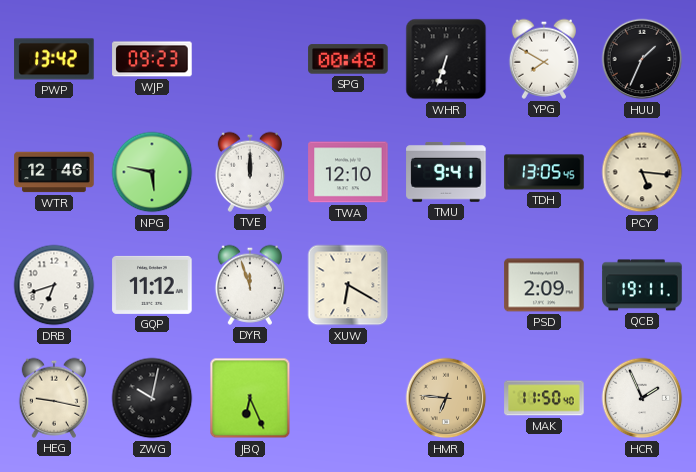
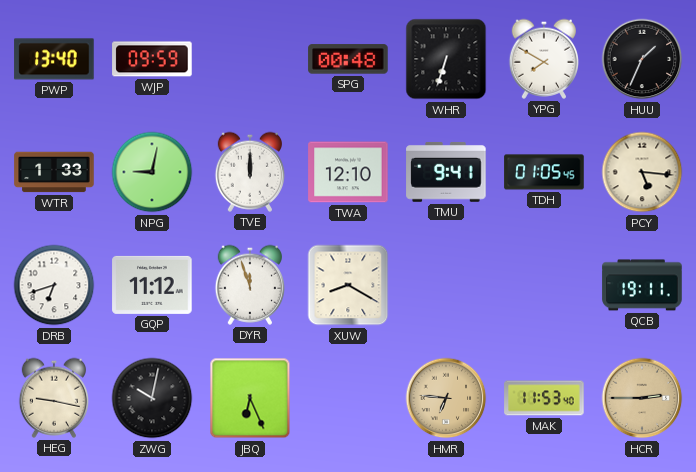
PWP: 13:42 -> 13:40
WJP: 09:23 -> 09:59
WTR: 12:46 -> 1:33
NPG: 5:47 -> 9:02
TDH: 13:05 -> 01:05
XUW: 6:20 -> 8:20
PSD: 2:09 -> none
MAK: 11:50 -> 11:53
HCR: 1:56 -> 2:45
HCR dial: white -> champagne
